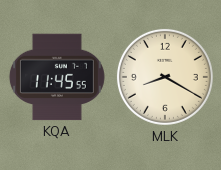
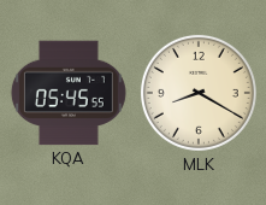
KQA: 11:45 -> 05:45
